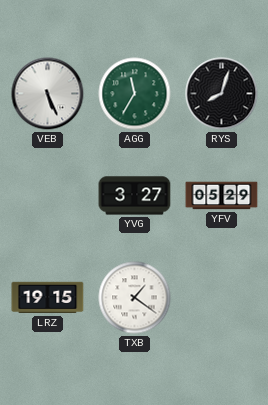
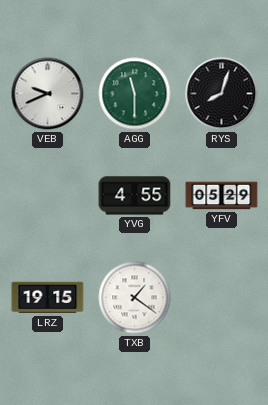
VEB: 5:26 -> 9:41
AGG: 11:35 -> 11:30
YVG: 3:27 -> 4:55
